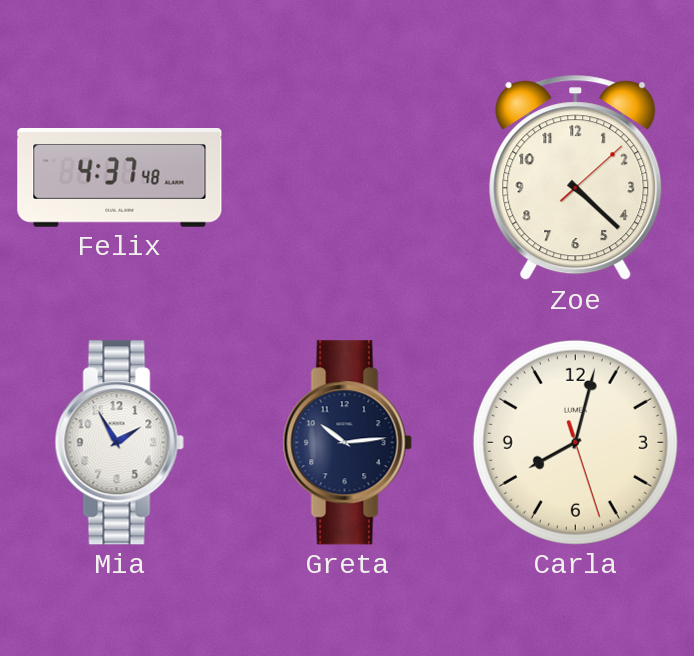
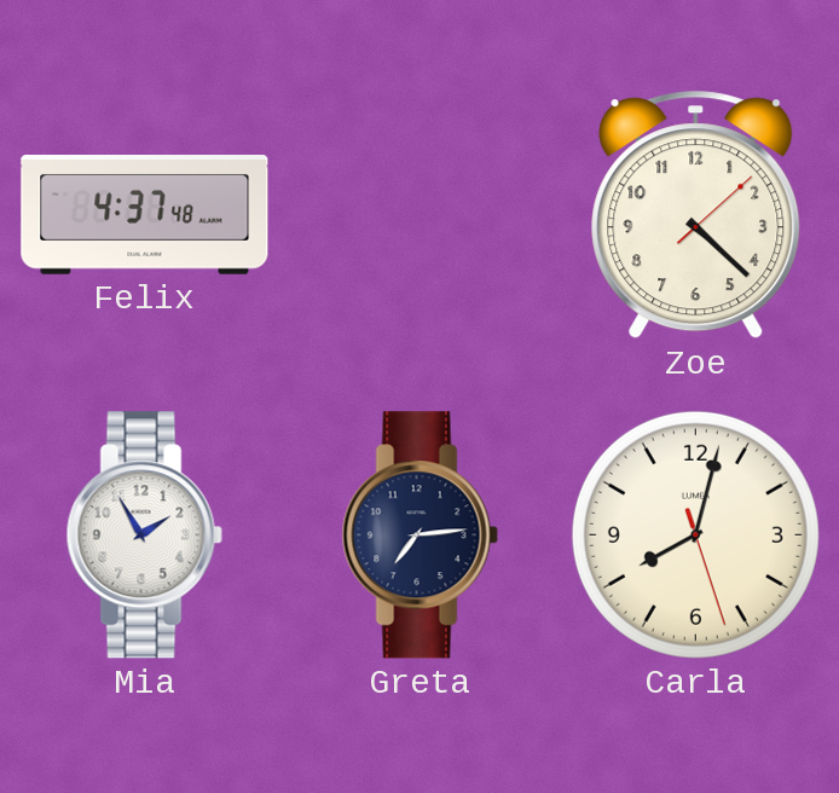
Greta: 10:14 -> 7:14
